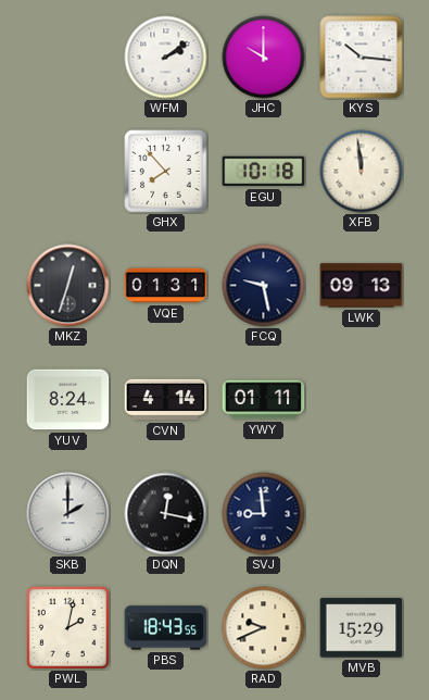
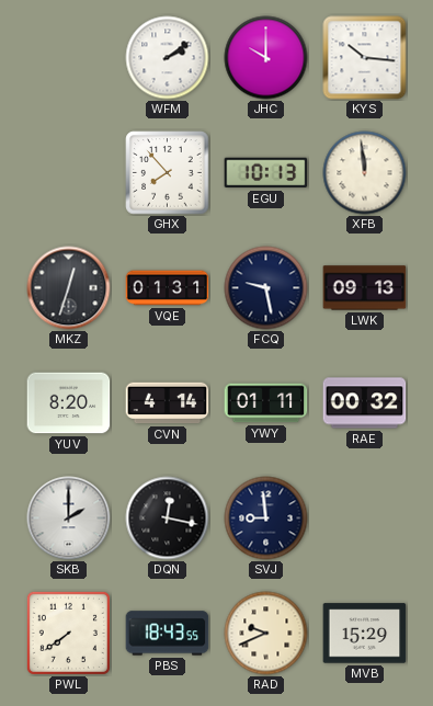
EGU: 10:18 -> 10:13
YUV: 8:24 -> 8:20
RAE: none -> 00:32
PWL: 2:02 -> 7:39
